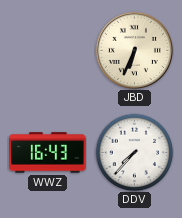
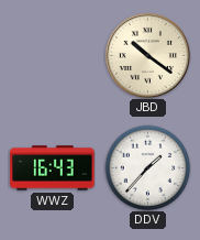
JBD: 6:34 -> 10:21
DDV: 7:37 -> 1:37
